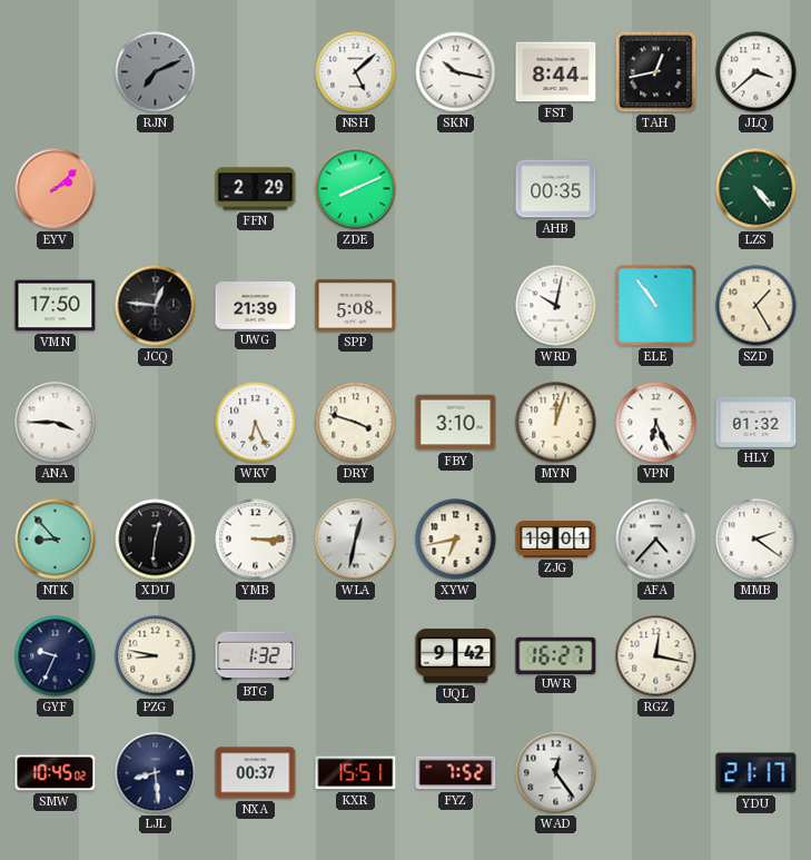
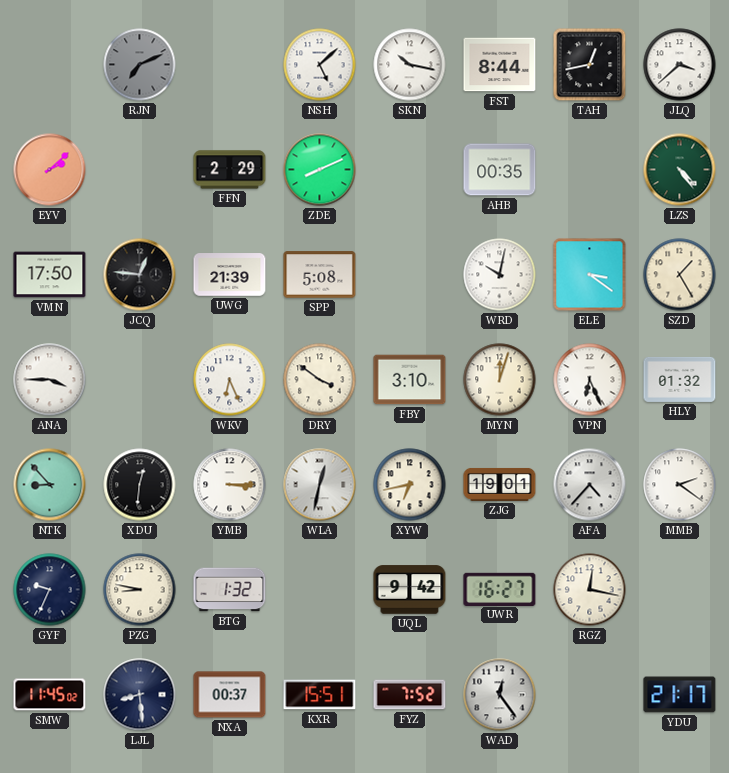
ELE: 10:54 -> 3:21
DRY: 3:48 -> 3:51
SMW: 10:45 -> 11:45
